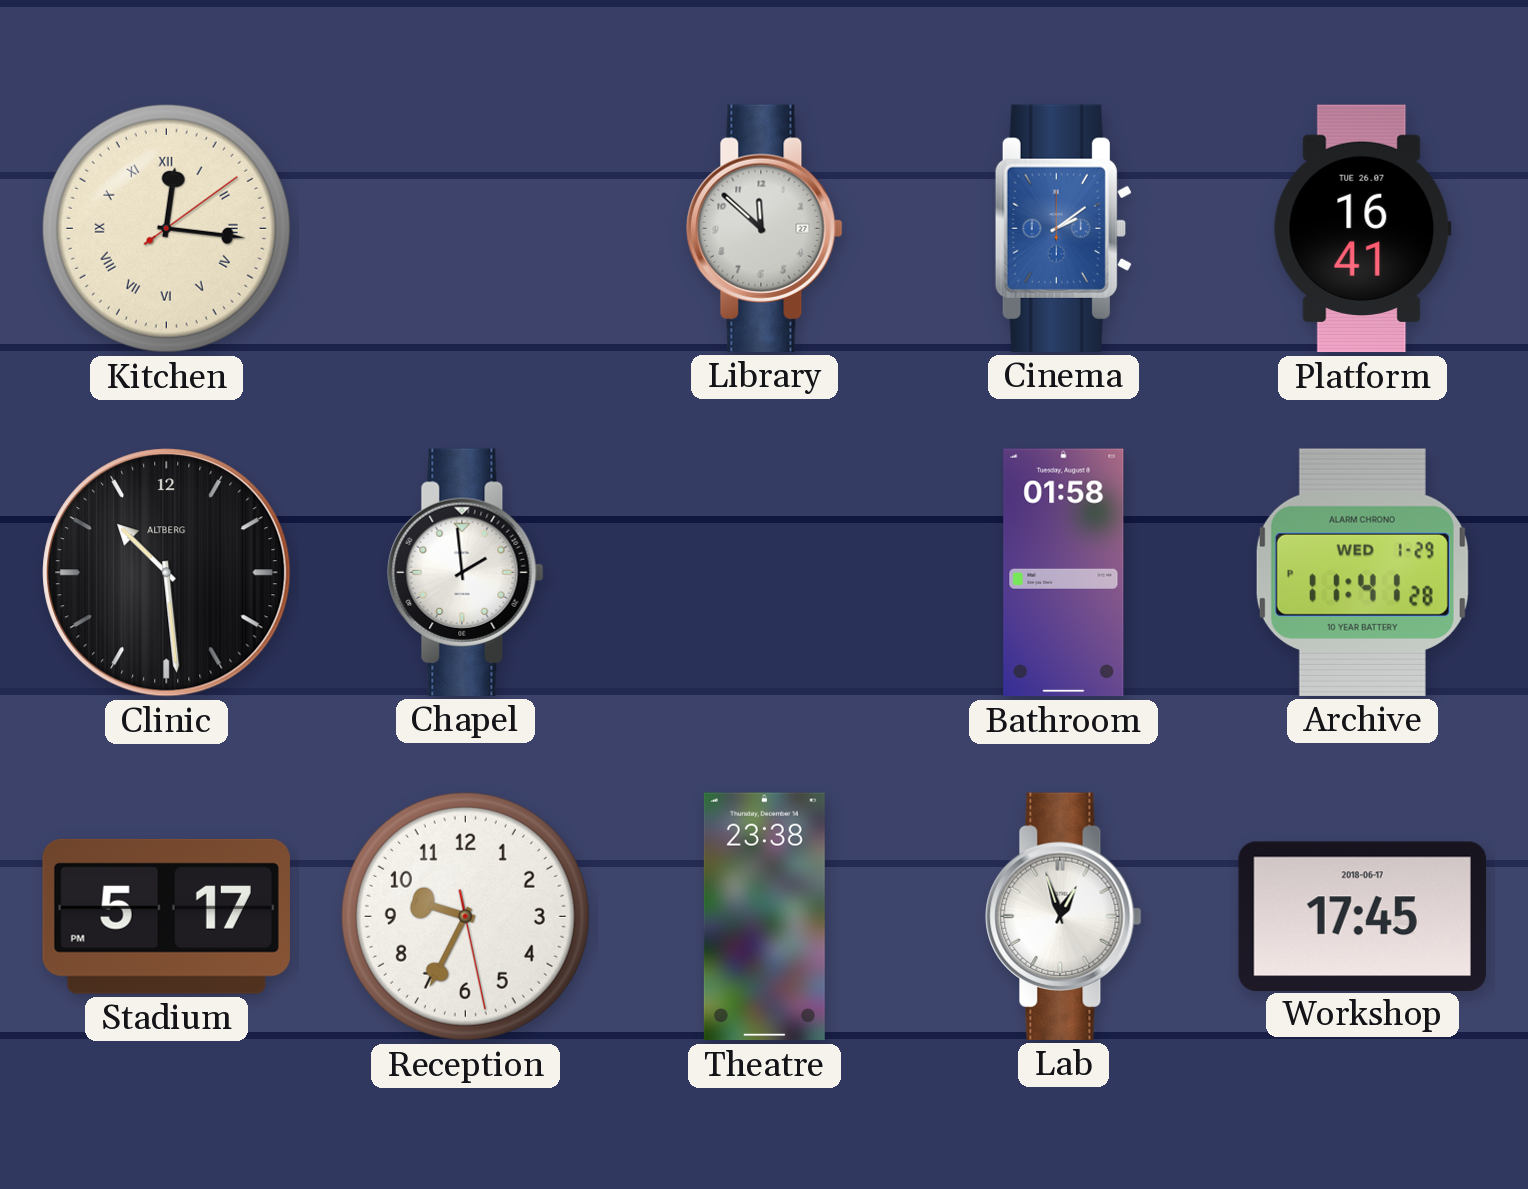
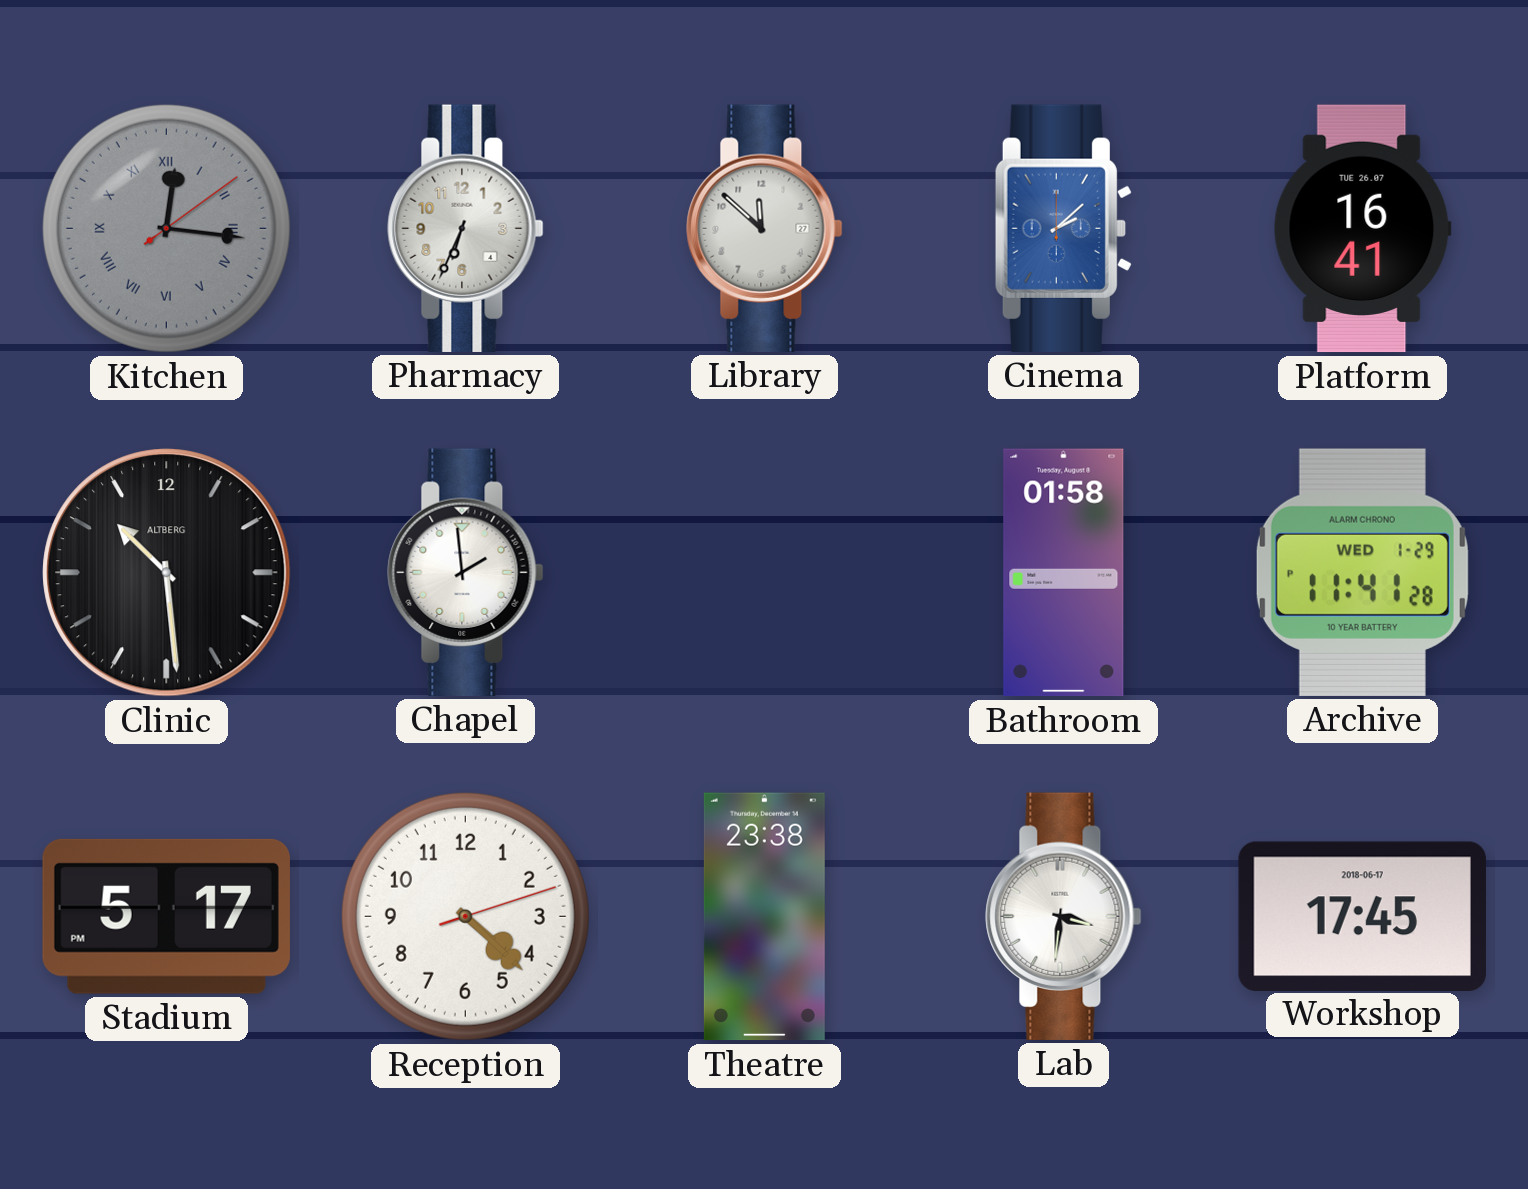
Kitchen dial: cream -> grey
Pharmacy: none -> 6:34
Cinema: 2:09 -> 2:08
Reception: 9:34 -> 4:22
Lab: 12:57 -> 3:31
